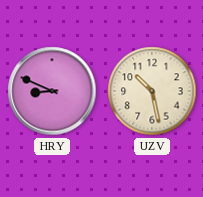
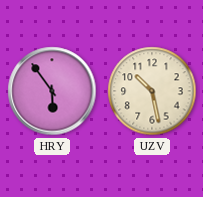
HRY: 8:49 -> 5:54
